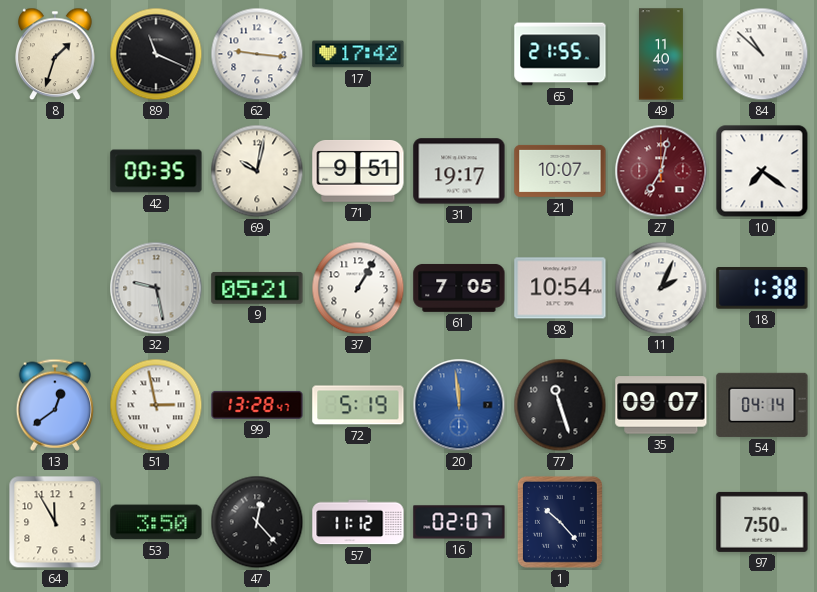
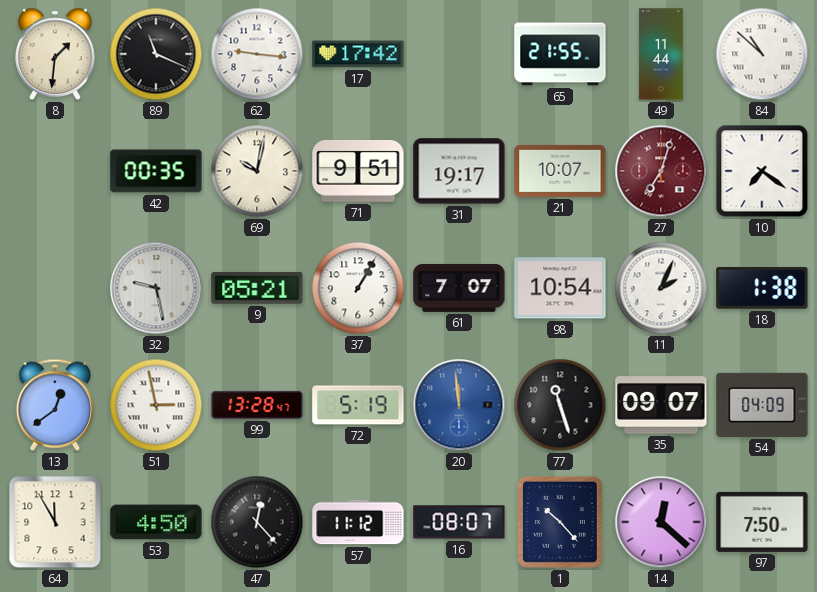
8: 1:33 -> 1:31
49: 11:40 -> 11:44
27: 7:02 -> 7:03
61: 7:05 -> 7:07
54: 04:14 -> 04:09
53: 3:50 -> 4:50
16: 02:07 -> 08:07
14: none -> 12:22
